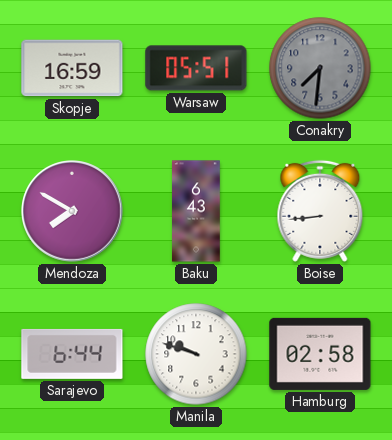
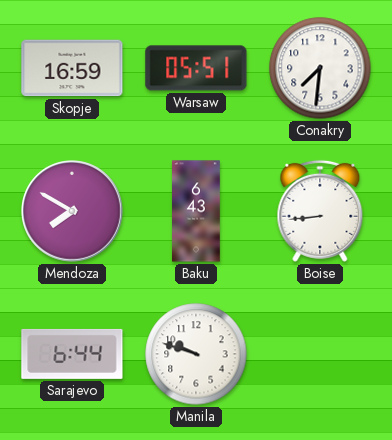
Conakry dial: grey -> white
Hamburg: 02:58 -> none
